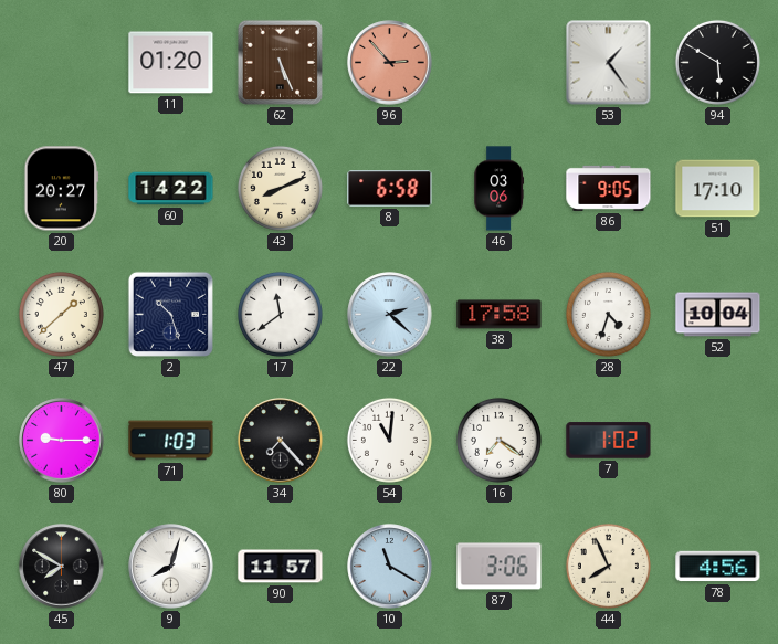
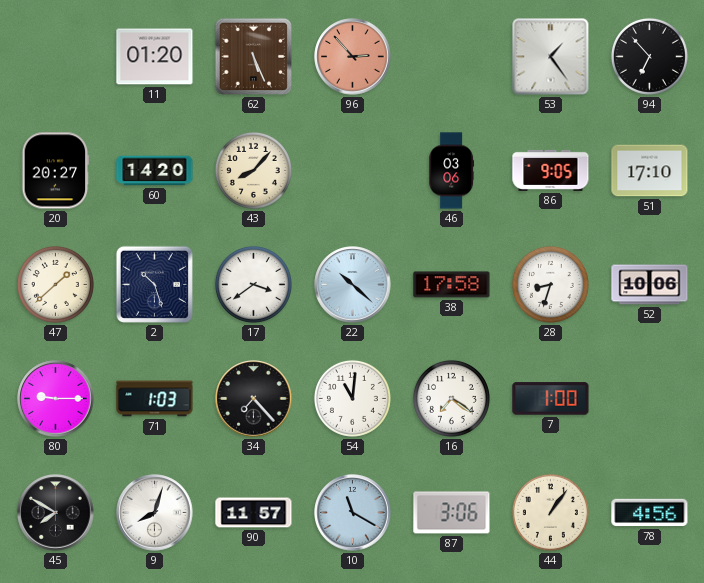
94: 5:50 -> 6:53
60: 14:22 -> 14:20
43: 8:11 -> 8:07
8: 6:58 -> none
17: 11:39 -> 3:39
22: 2:22 -> 10:22
28: 4:33 -> 8:33
52: 10:04 -> 10:06
7: 1:02 -> 1:00
44: 7:56 -> 1:06
